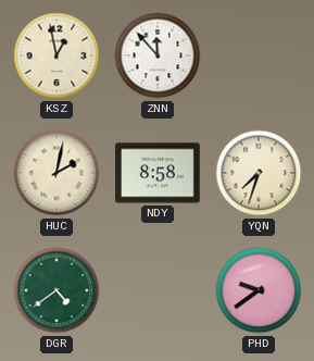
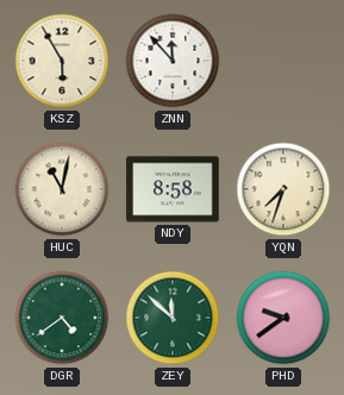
KSZ: 12:58 -> 5:55
HUC: 2:02 -> 11:02
ZEY: none -> 11:52
